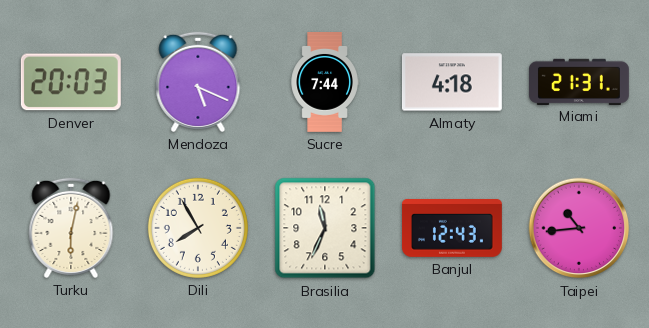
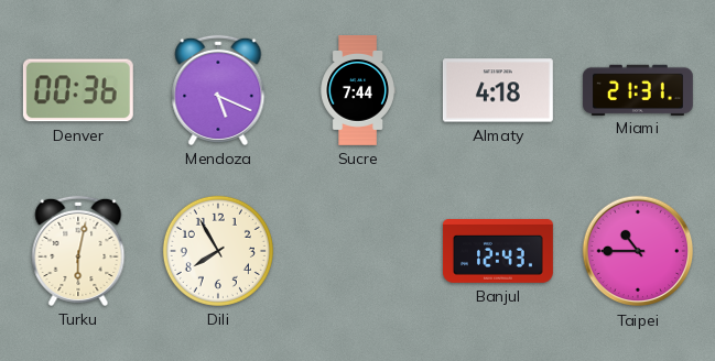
Denver: 20:03 -> 00:36
Brasilia: 11:34 -> none
Taipei: 10:44 -> 10:45
